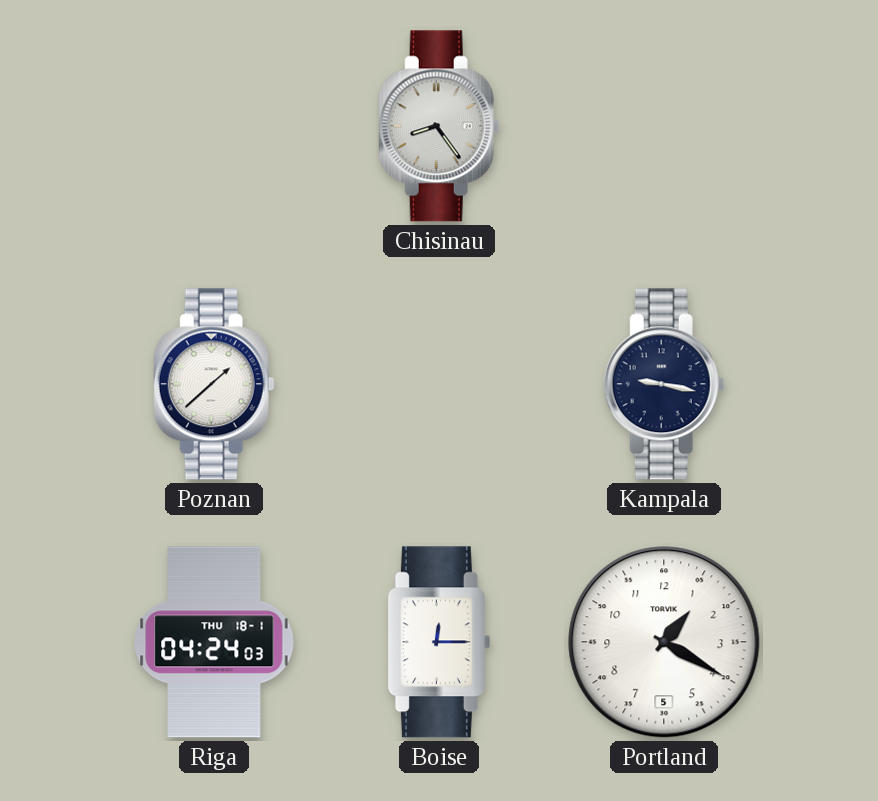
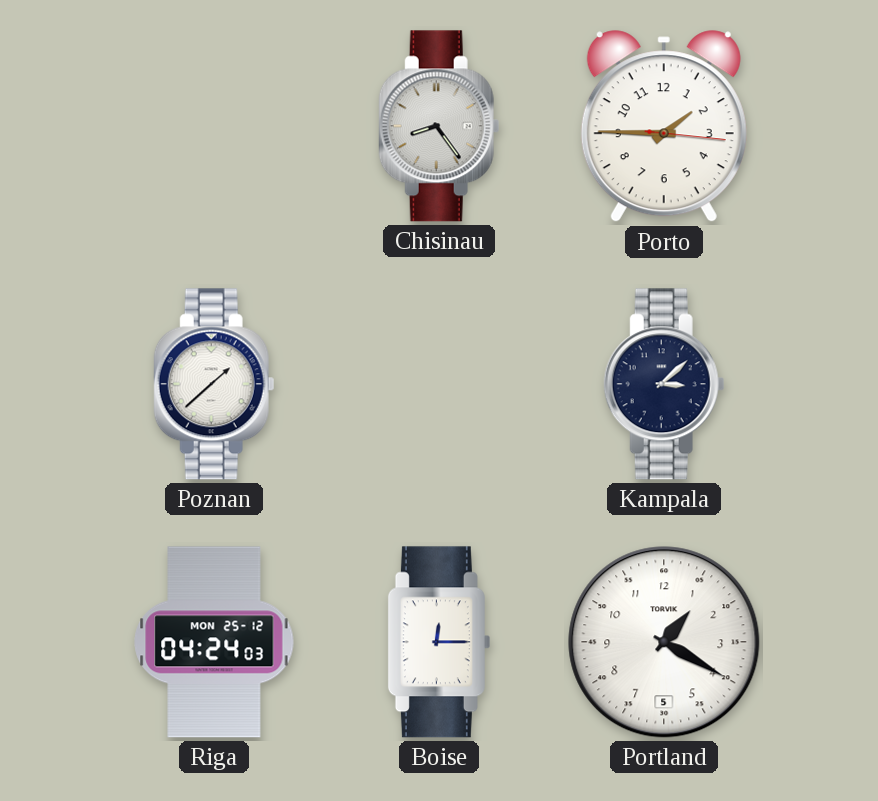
Porto: none -> 1:45
Kampala: 9:17 -> 3:08
Riga date: THU 18-1 -> MON 25-12
